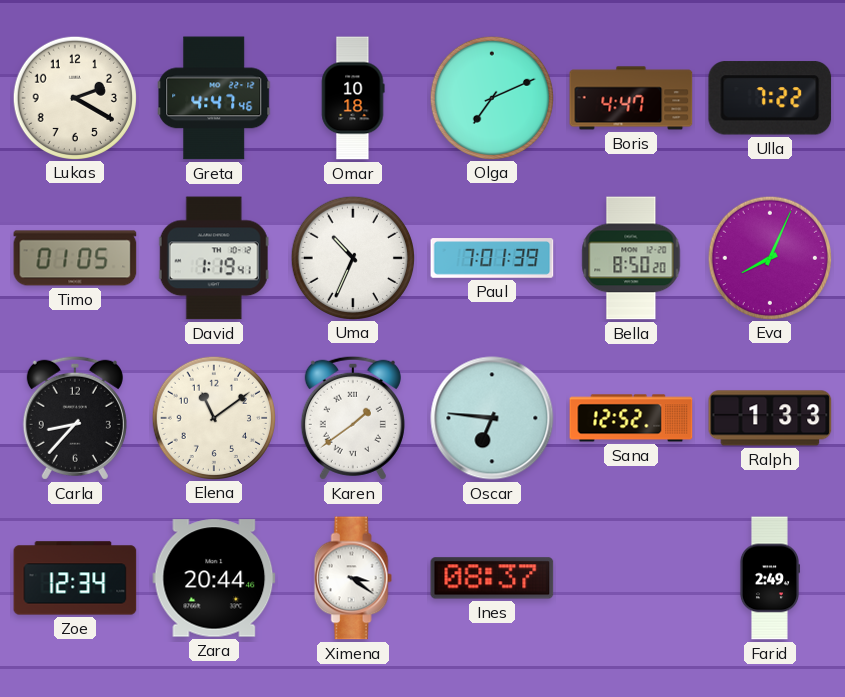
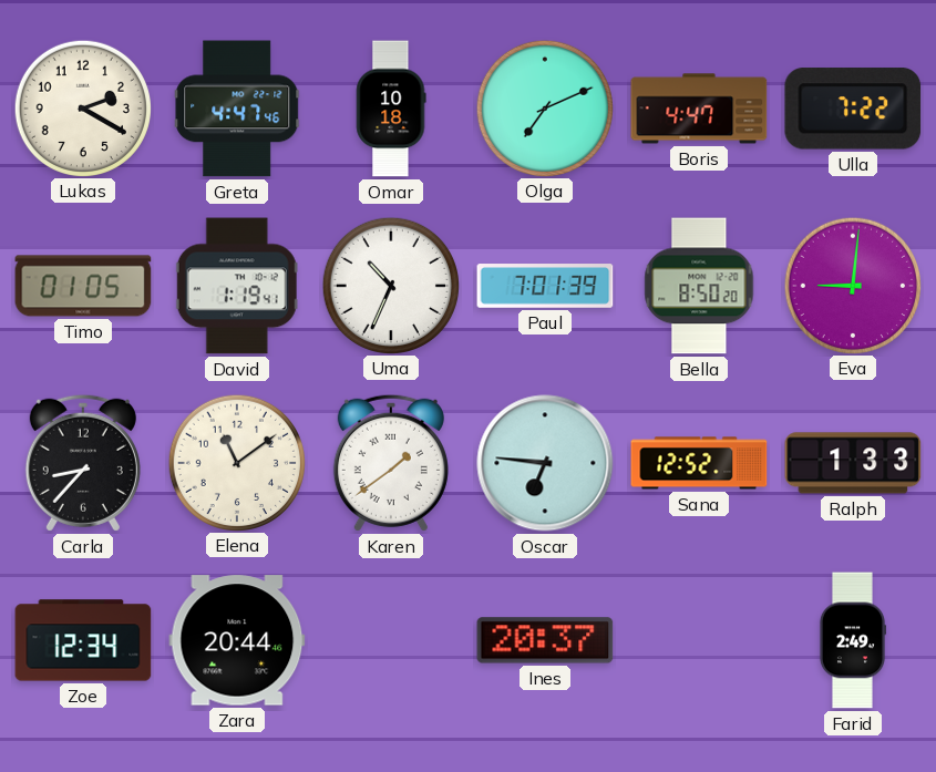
Eva: 8:04 -> 9:01
Ximena: 3:21 -> none
Ines: 08:37 -> 20:37
